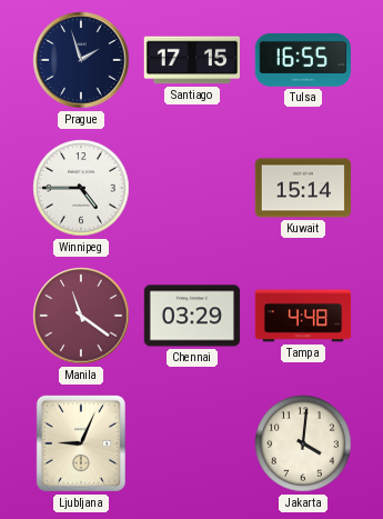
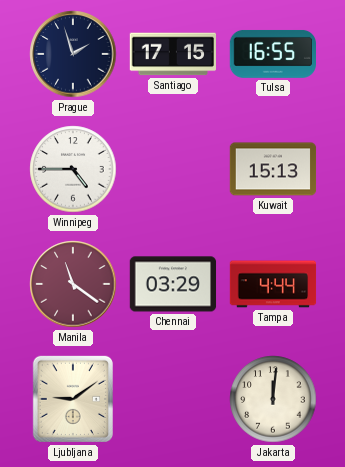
Kuwait: 15:14 -> 15:13
Tampa: 4:48 -> 4:44
Ljubljana: 9:04 -> 9:09
Jakarta: 4:01 -> 12:01
